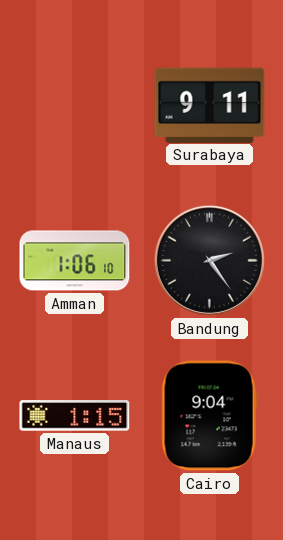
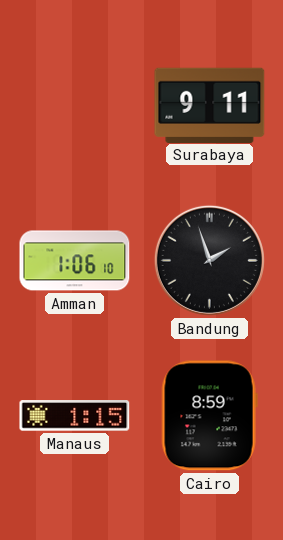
Bandung: 2:24 -> 1:57
Cairo: 9:04 -> 8:59
